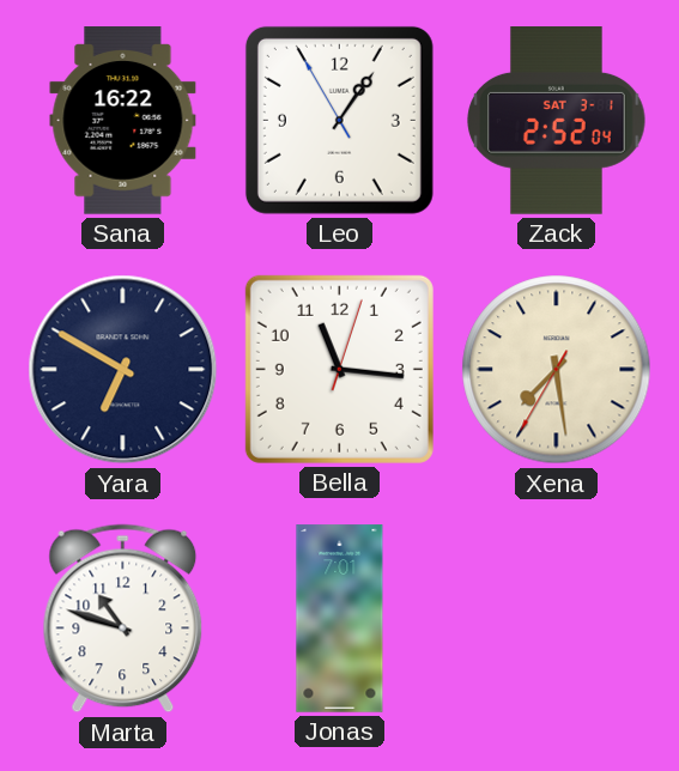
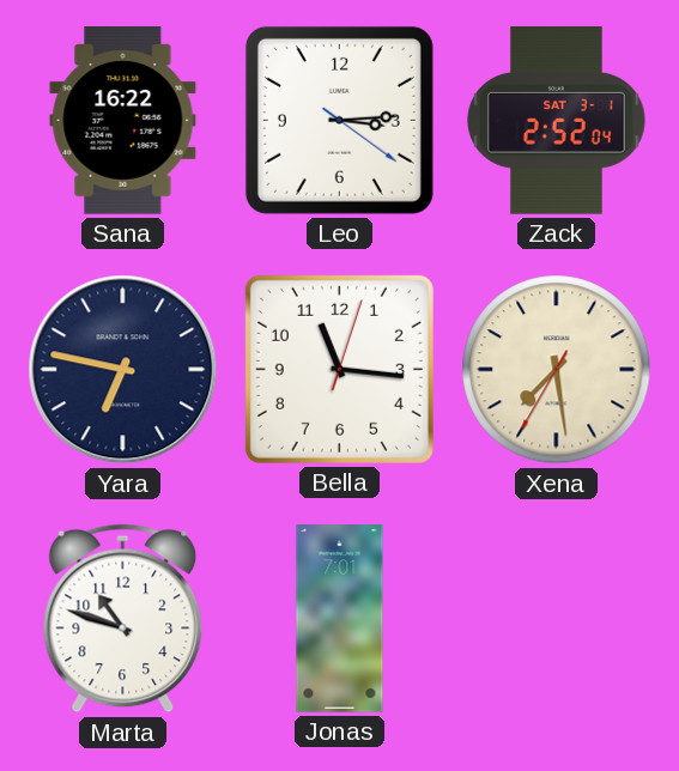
Leo: 1:05 -> 3:14
Yara: 6:50 -> 6:47
